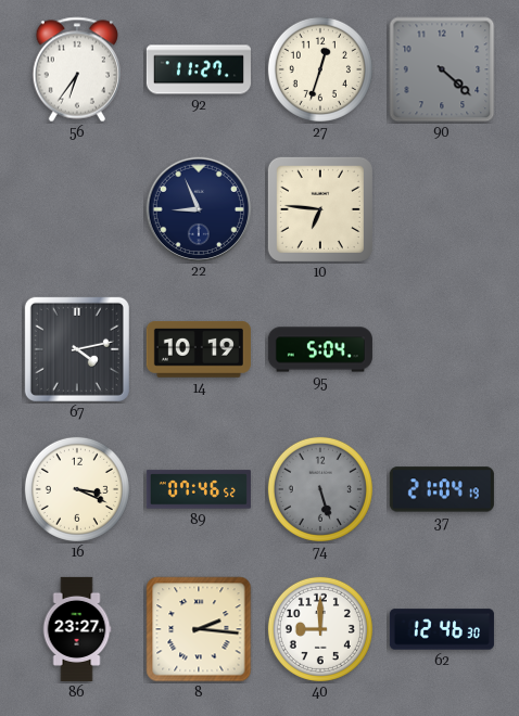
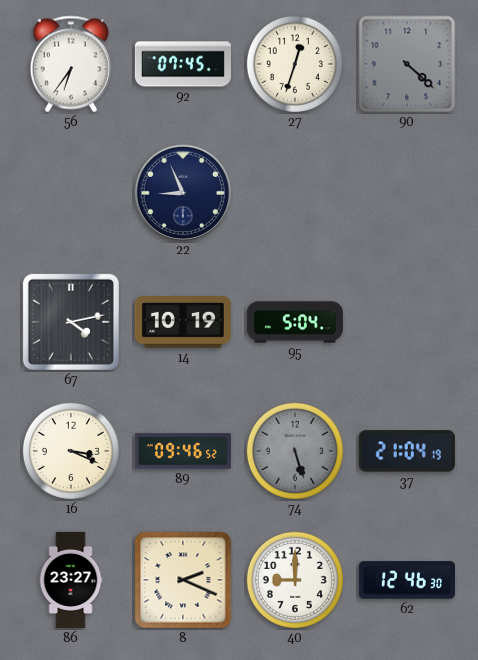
92: 11:27 -> 07:45
10: 6:46 -> none
89: 07:46 -> 09:46
8: 2:16 -> 2:19
